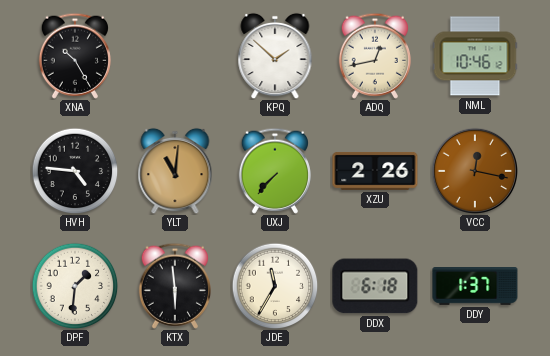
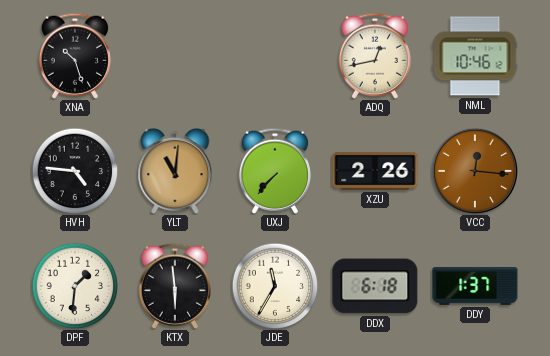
XNA: 10:25 -> 10:27
KPQ: 1:52 -> none
VCC: 12:17 -> 12:16
